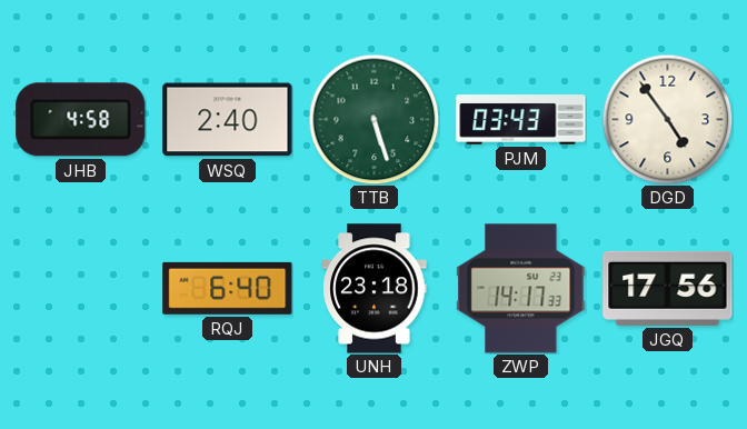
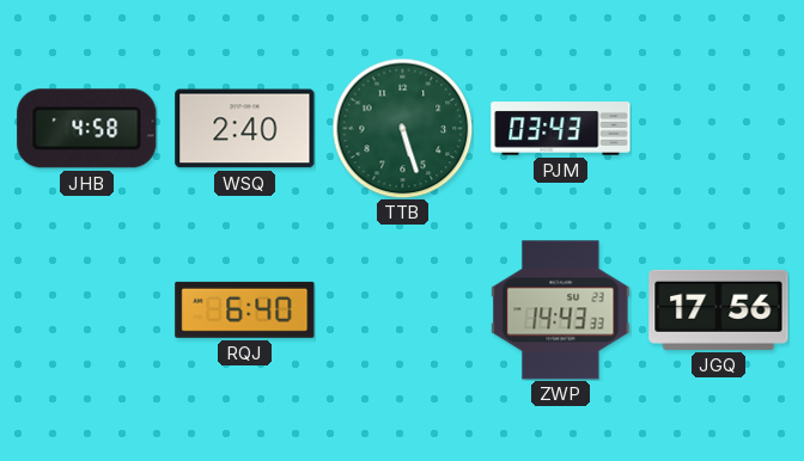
DGD: 4:54 -> none
UNH: 23:18 -> none
ZWP: 14:17 -> 14:43
